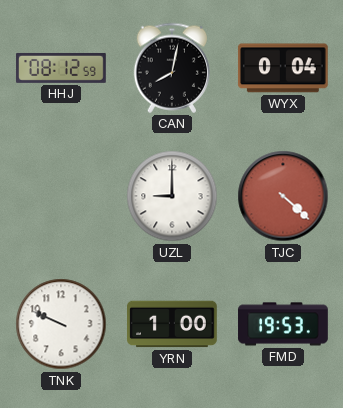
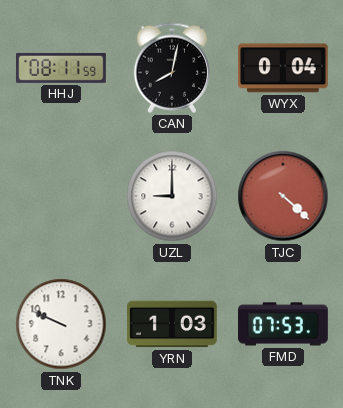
HHJ: 08:12 -> 08:11
YRN: 1:00 -> 1:03
FMD: 19:53 -> 07:53
